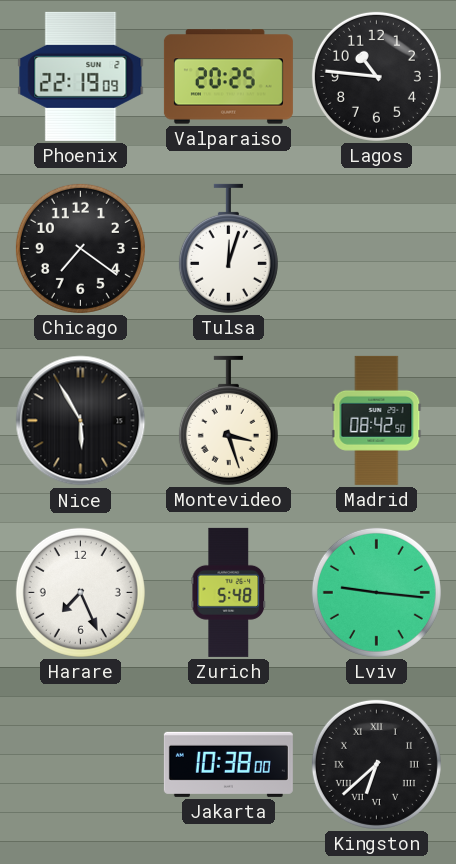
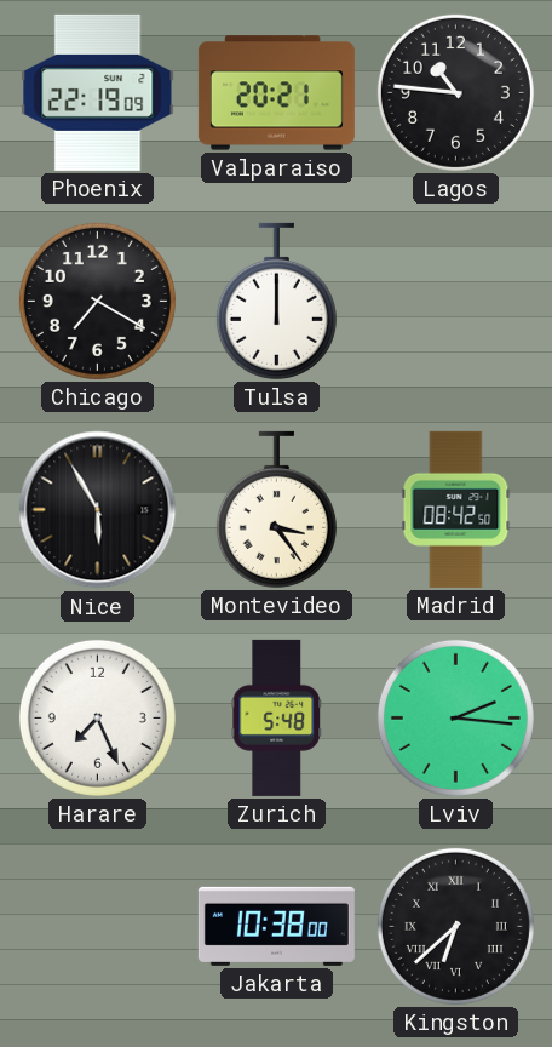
Valparaiso: 20:25 -> 20:21
Chicago: 7:21 -> 7:20
Tulsa: 12:03 -> 12:00
Montevideo: 3:27 -> 3:24
Lviv: 9:16 -> 2:16
